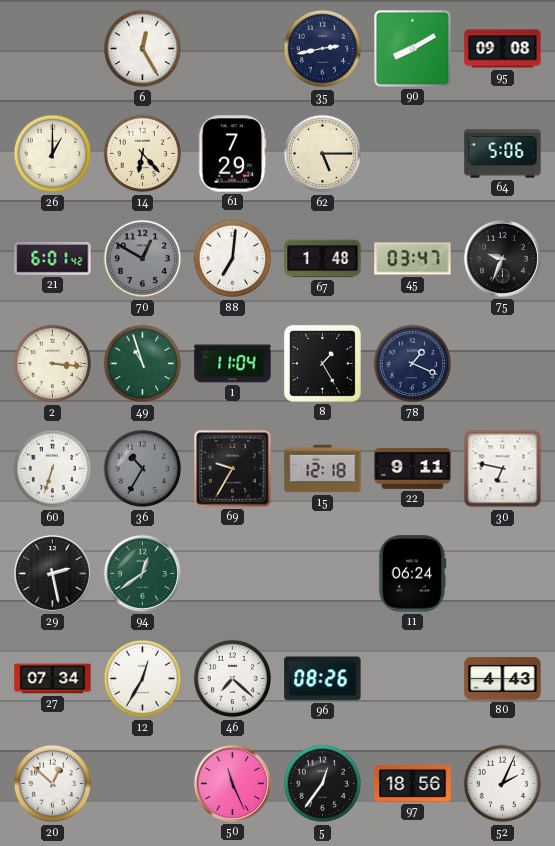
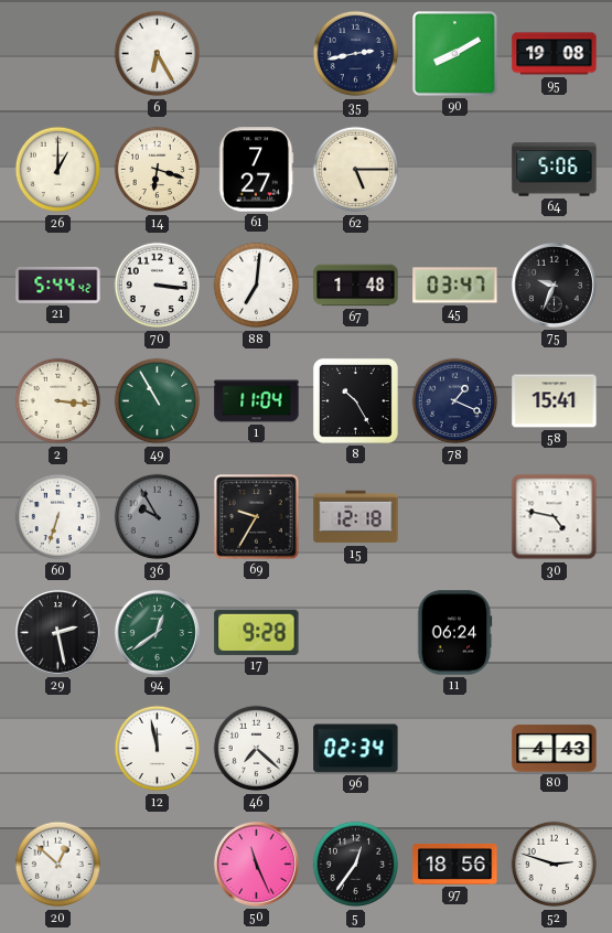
6: 12:25 -> 6:25
95: 09:08 -> 19:08
14: 6:23 -> 6:18
61: 7:29 -> 7:27
21: 6:01 -> 5:44
70: 12:50 -> 3:16
70 dial: grey -> white
49: 10:57 -> 10:55
8: 1:25 -> 10:25
58: none -> 15:41
36: 10:35 -> 9:55
22: 9:11 -> none
30: 6:47 -> 4:47
17: none -> 9:28
27: 07:34 -> none
12: 12:35 -> 11:58
96: 08:26 -> 02:34
52: 2:04 -> 2:48
